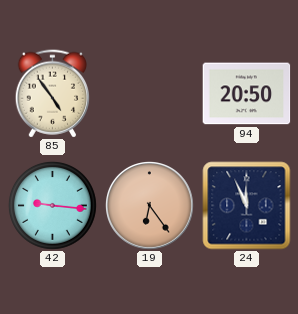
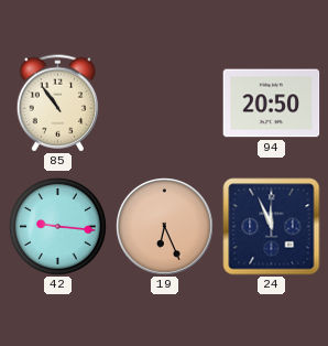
85: 4:54 -> 10:54
19: 6:24 -> 6:26
